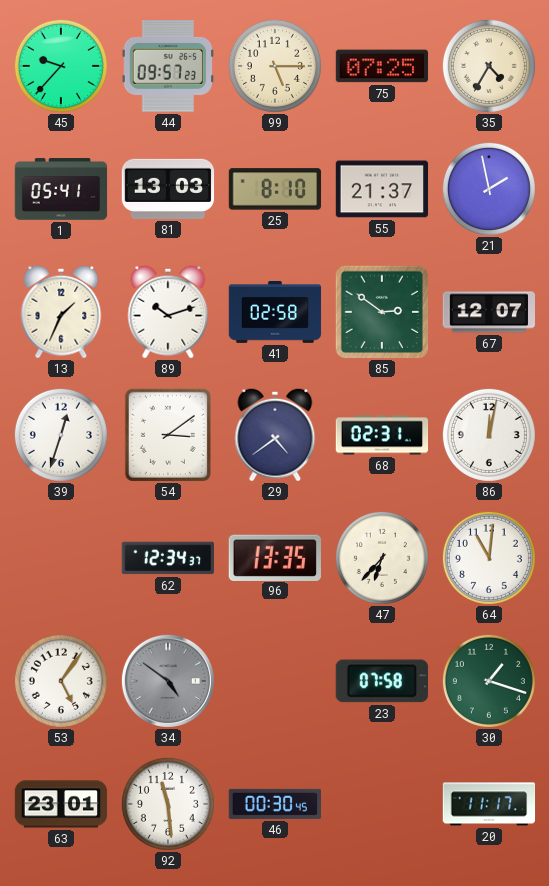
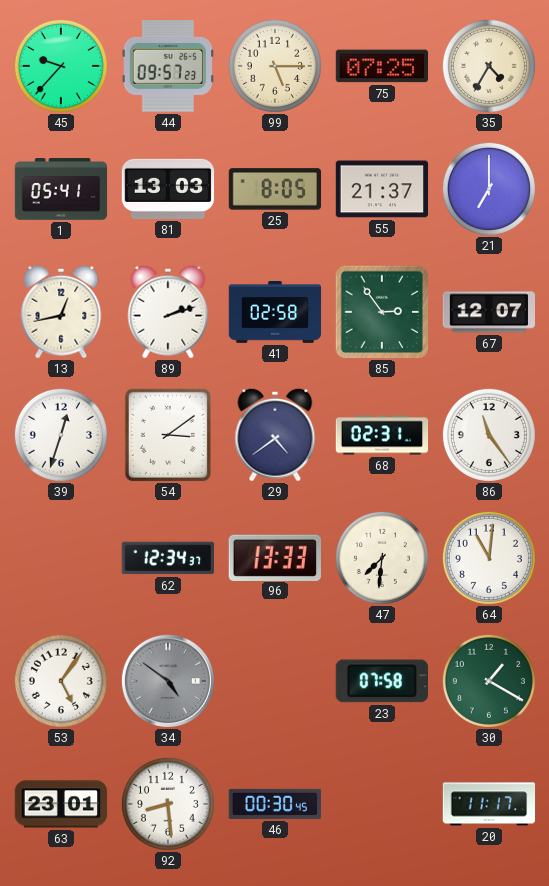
25: 8:10 -> 8:05
21: 1:58 -> 7:00
13: 1:34 -> 12:43
89: 10:12 -> 2:12
85: 2:51 -> 2:54
86: 12:02 -> 11:24
96: 13:35 -> 13:33
47: 6:37 -> 7:31
30: 1:18 -> 1:20
92: 11:29 -> 8:29
